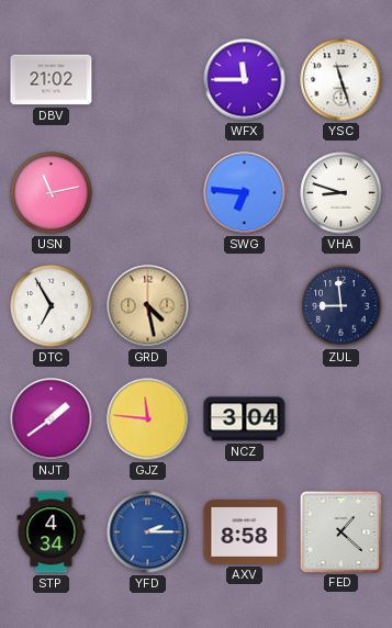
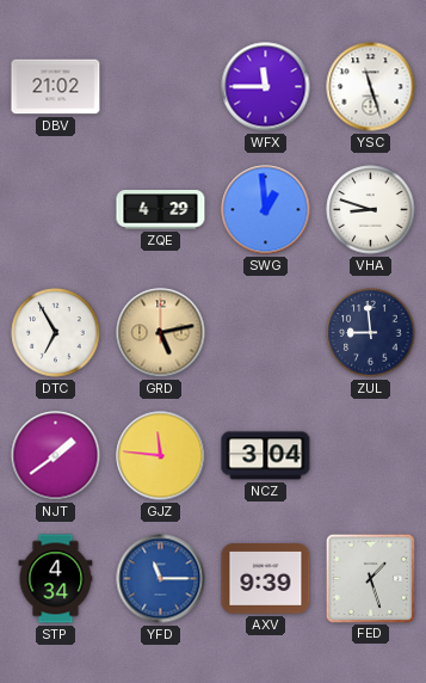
USN: 11:13 -> none
ZQE: none -> 4:29
SWG: 6:46 -> 12:59
GRD: 4:28 -> 5:13
YFD: 2:15 -> 11:15
AXV: 8:58 -> 9:39
FED: 1:22 -> 1:27
